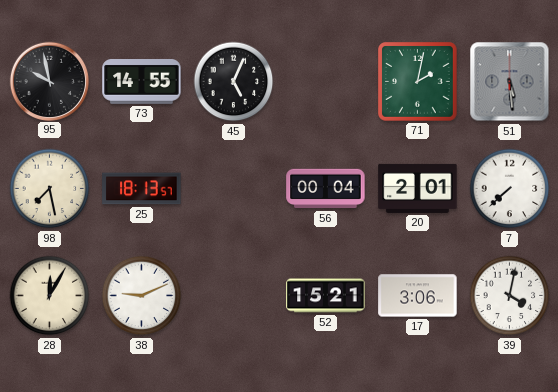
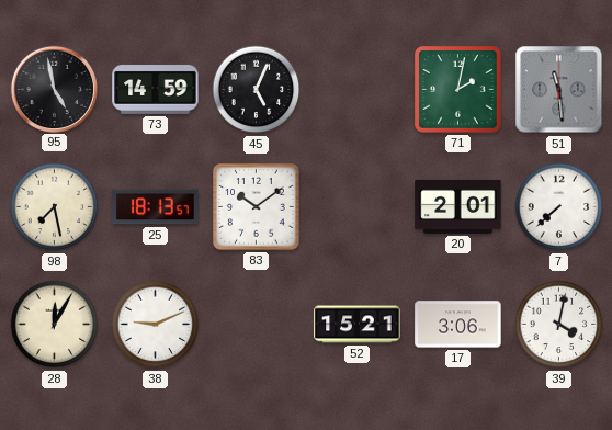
95: 9:58 -> 4:58
73: 14:55 -> 14:59
51: 5:29 -> 11:29
83: none -> 10:09
56: 00:04 -> none
